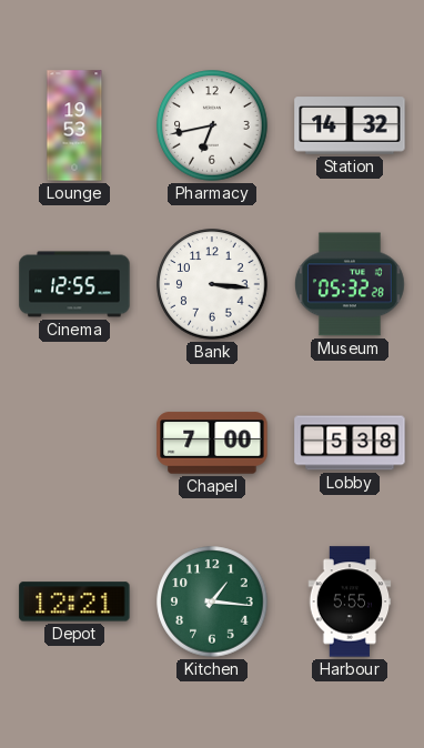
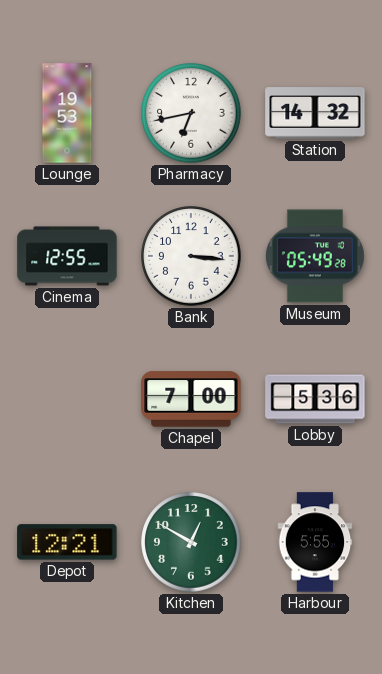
Museum: 05:32 -> 05:49
Lobby: 5:38 -> 5:36
Kitchen: 1:16 -> 12:50
